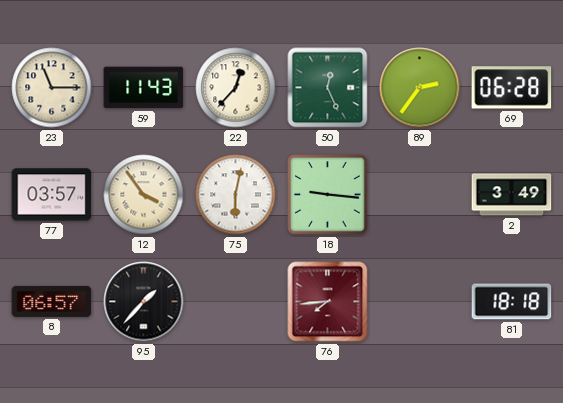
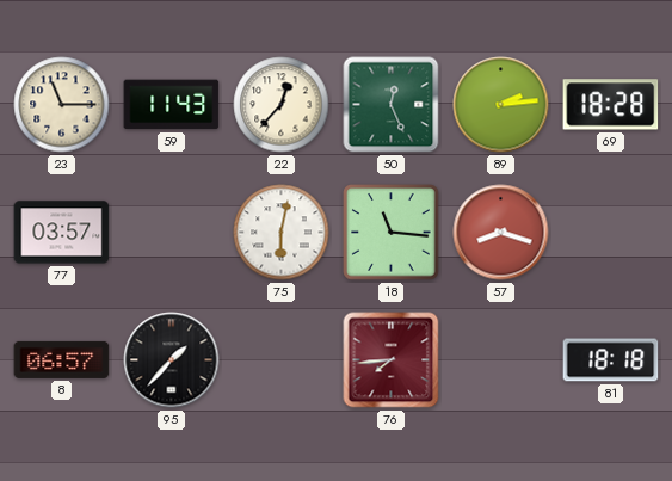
89: 2:36 -> 2:14
69: 06:28 -> 18:28
12: 3:54 -> none
18: 9:16 -> 11:16
57: none -> 8:18
2: 3:49 -> none
